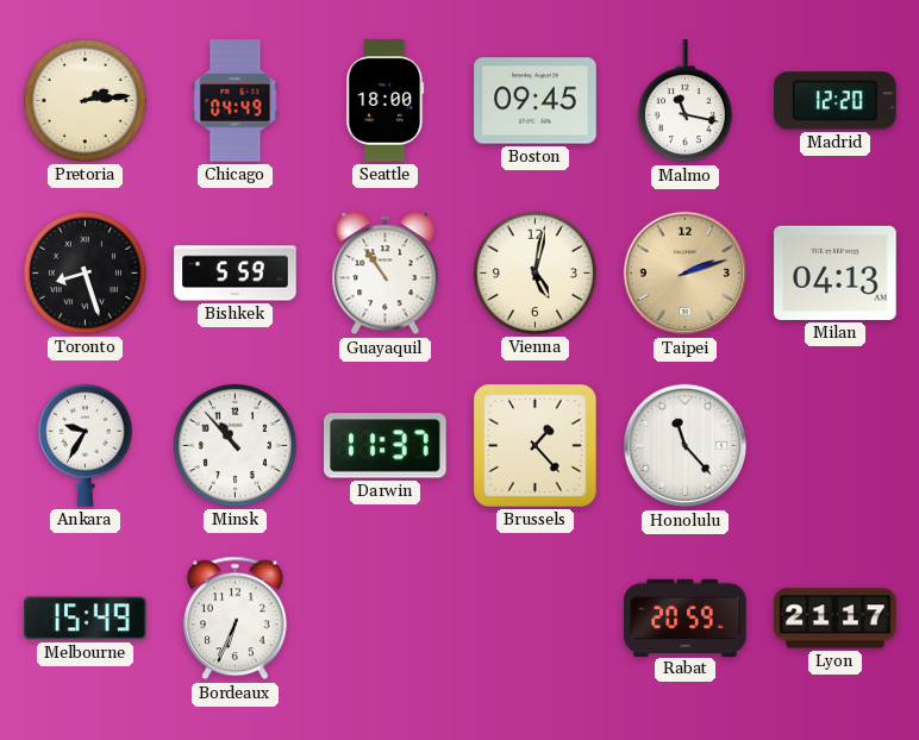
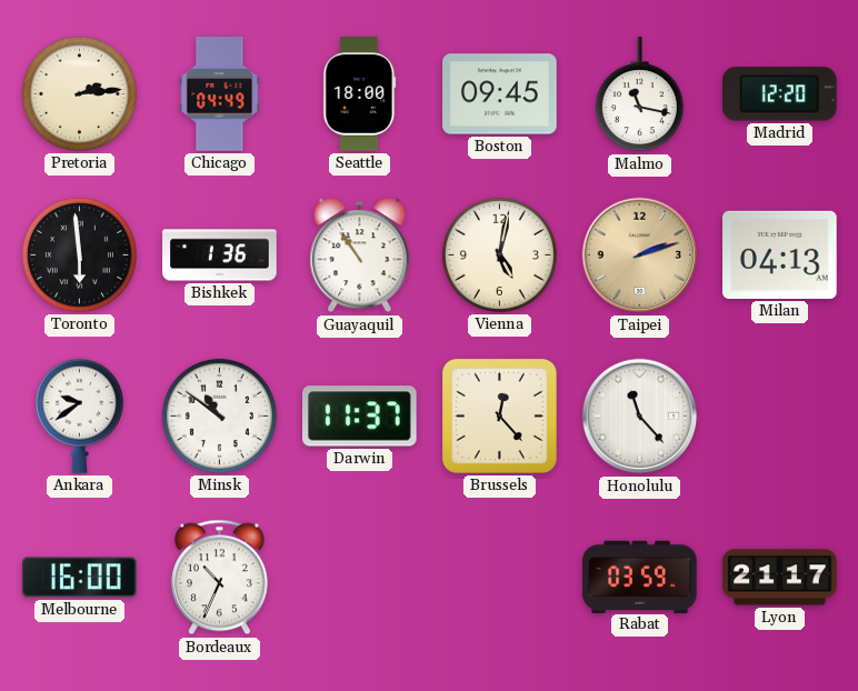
Toronto: 8:27 -> 5:59
Bishkek: 5:59 -> 1:36
Ankara: 9:35 -> 9:39
Minsk: 10:53 -> 10:51
Brussels: 1:23 -> 12:23
Melbourne: 15:49 -> 16:00
Bordeaux: 6:34 -> 10:34
Rabat: 20:59 -> 03:59
